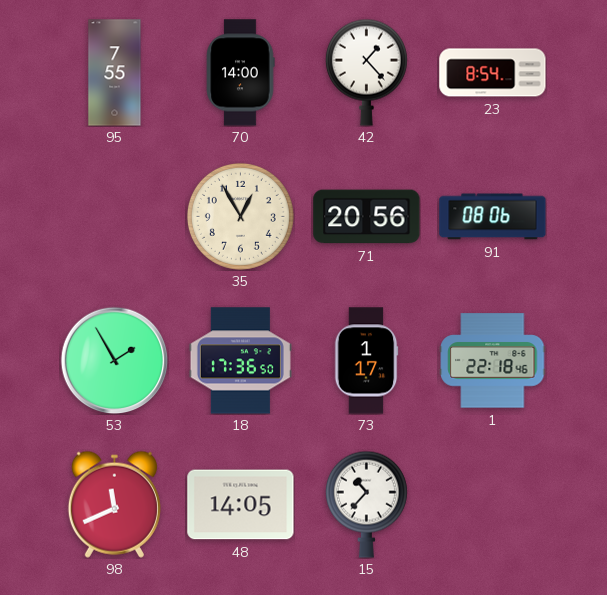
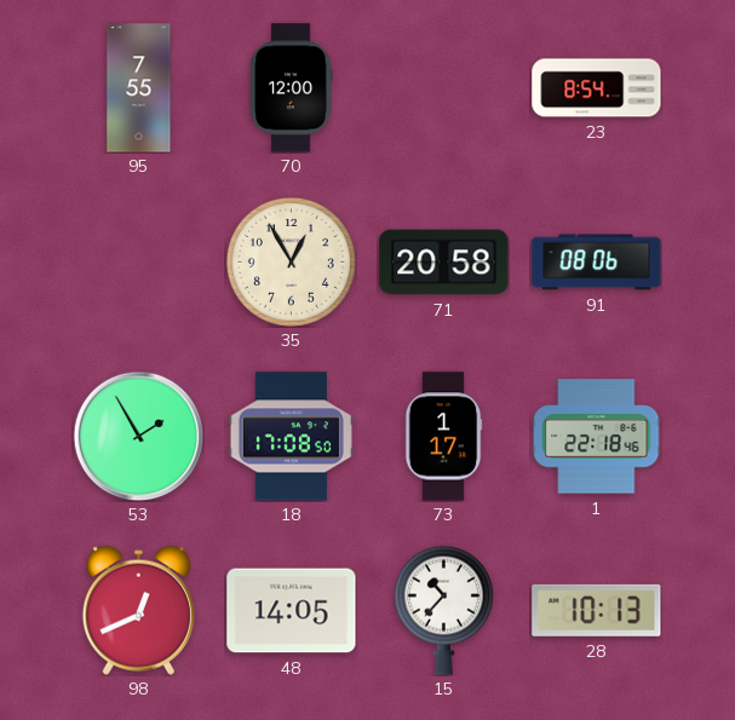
70: 14:00 -> 12:00
42: 1:23 -> none
71: 20:56 -> 20:58
18: 17:36 -> 17:08
98: 11:41 -> 12:41
28: none -> 10:13
